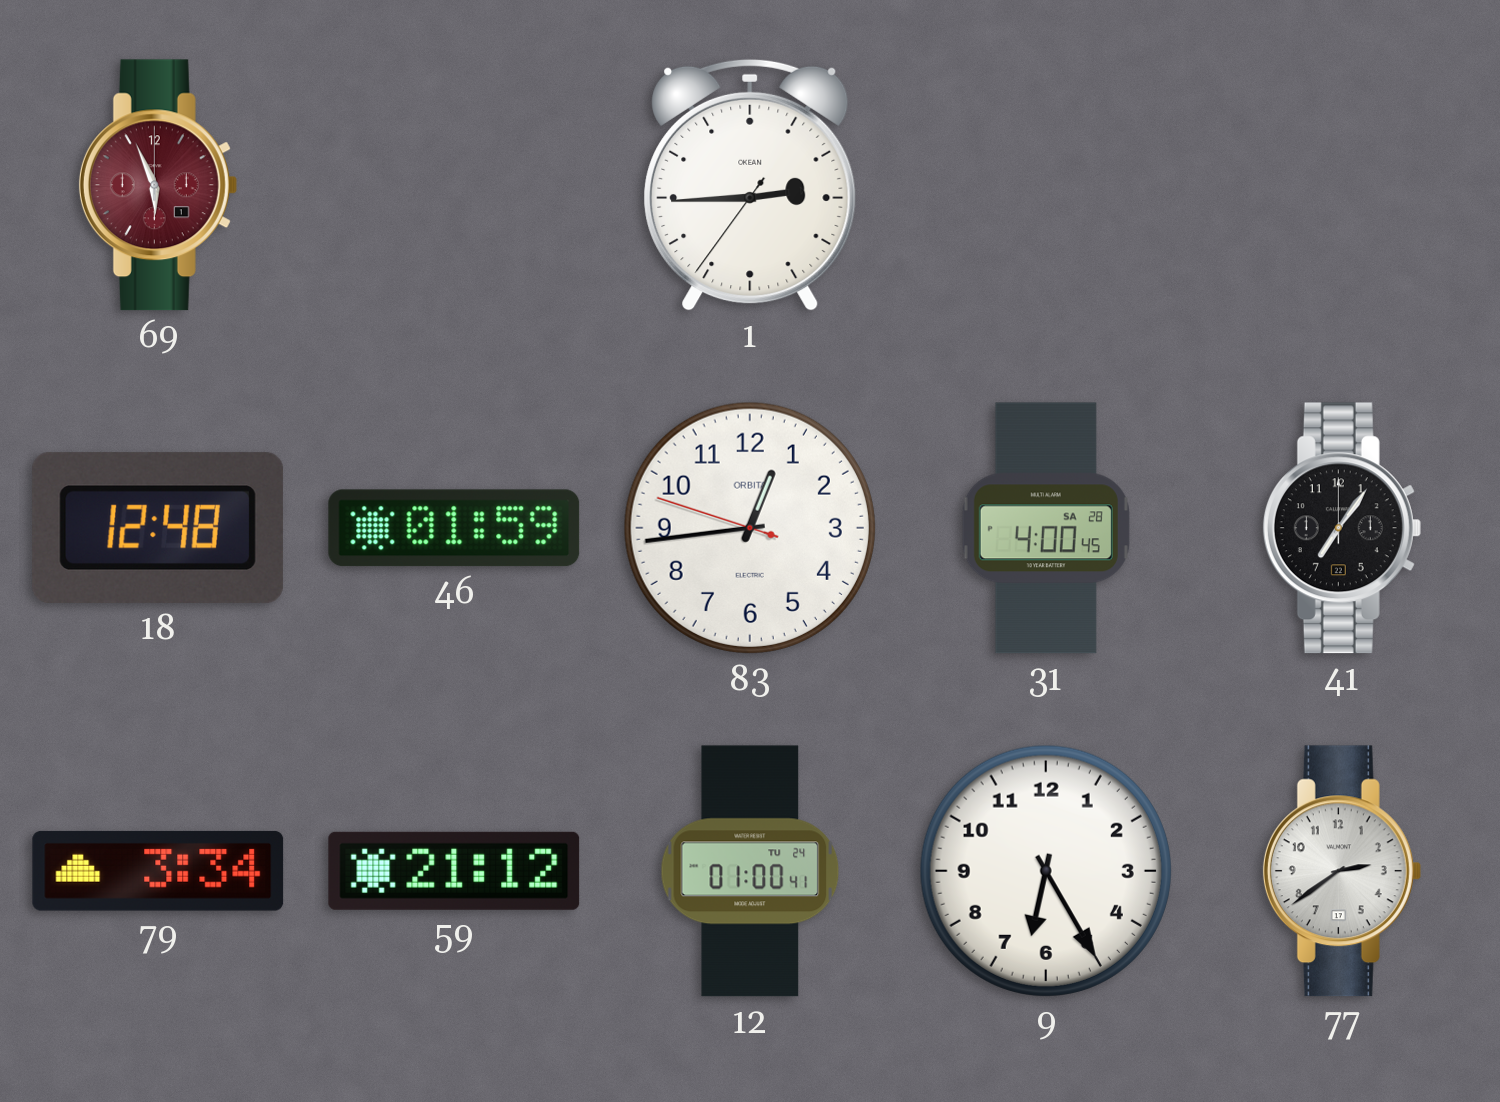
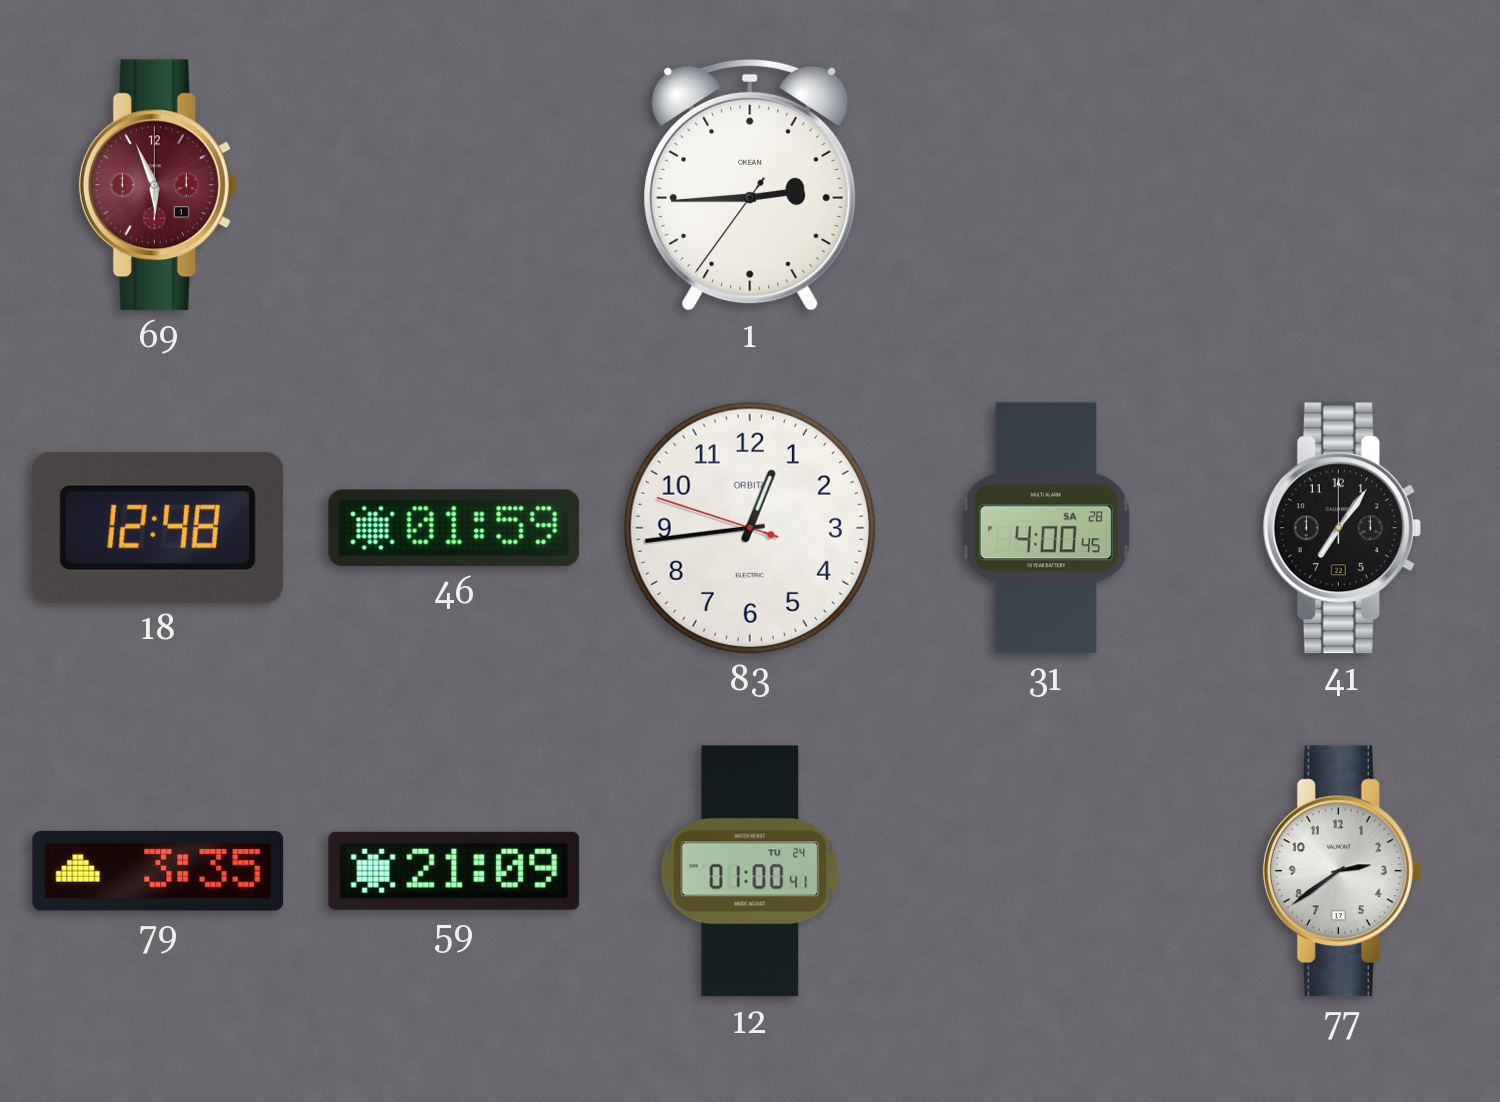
79: 3:34 -> 3:35
59: 21:12 -> 21:09
9: 6:25 -> none
